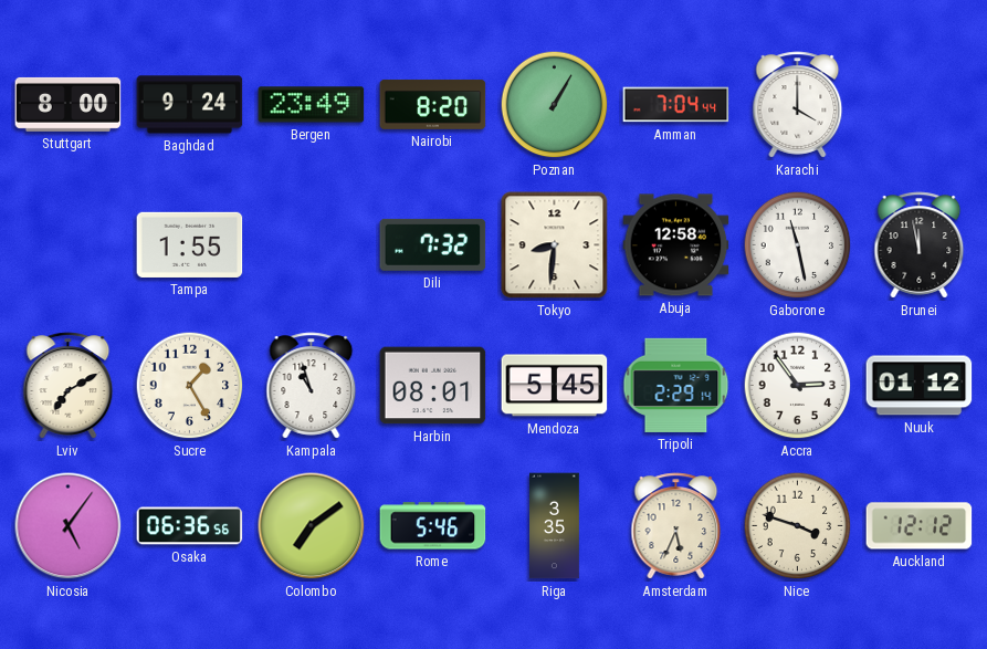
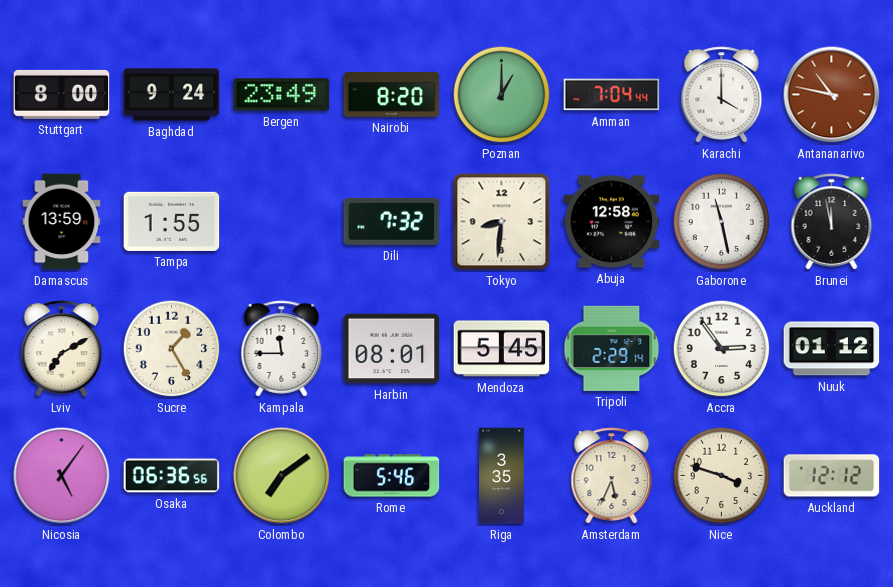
Poznan: 1:05 -> 1:00
Antananarivo: none -> 10:47
Damascus: none -> 13:59
Kampala: 10:57 -> 11:45
